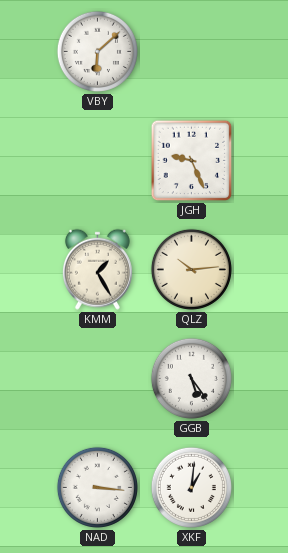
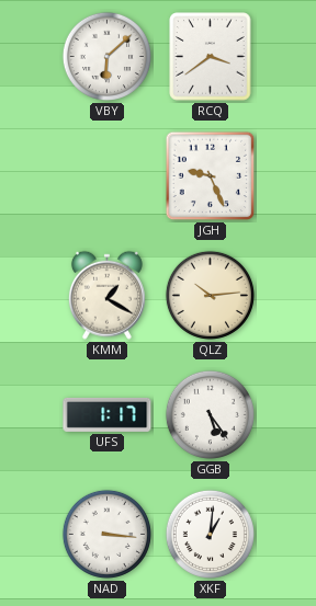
RCQ: none -> 3:39
KMM: 1:25 -> 1:20
UFS: none -> 1:17
